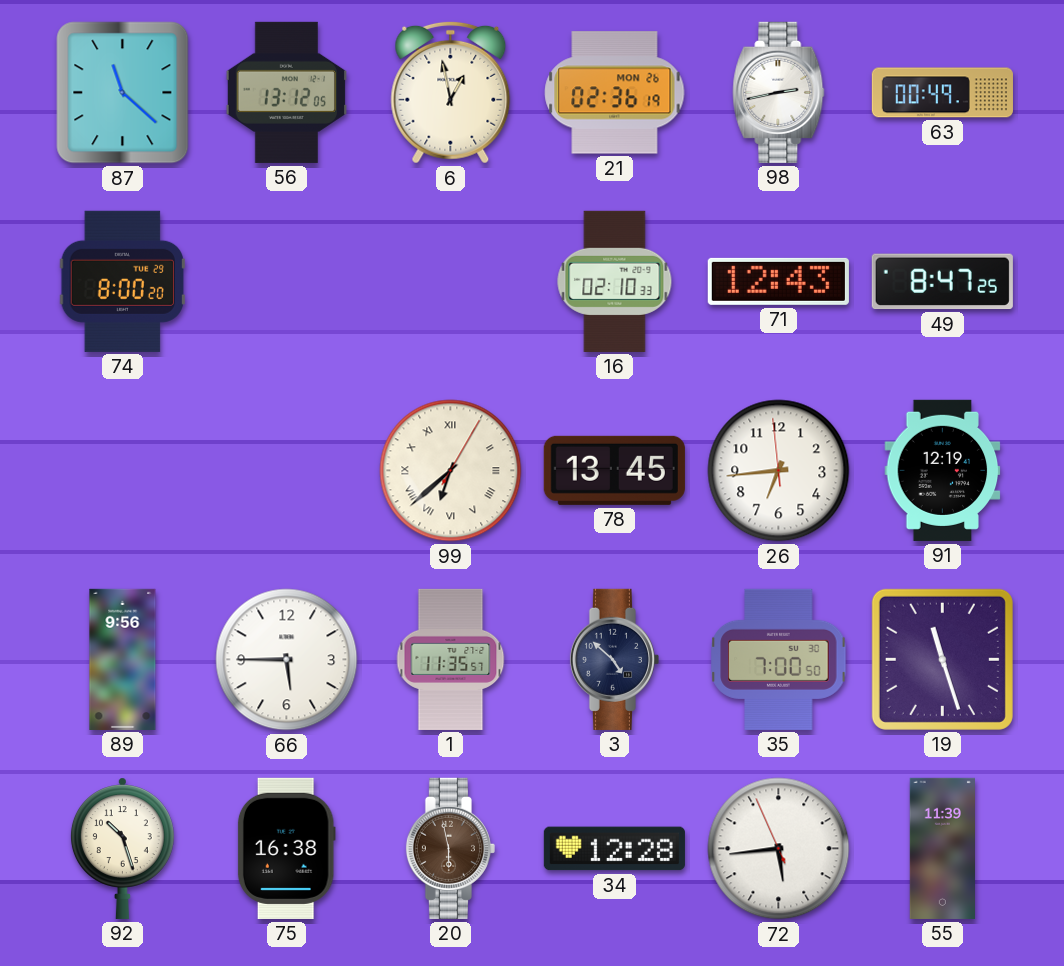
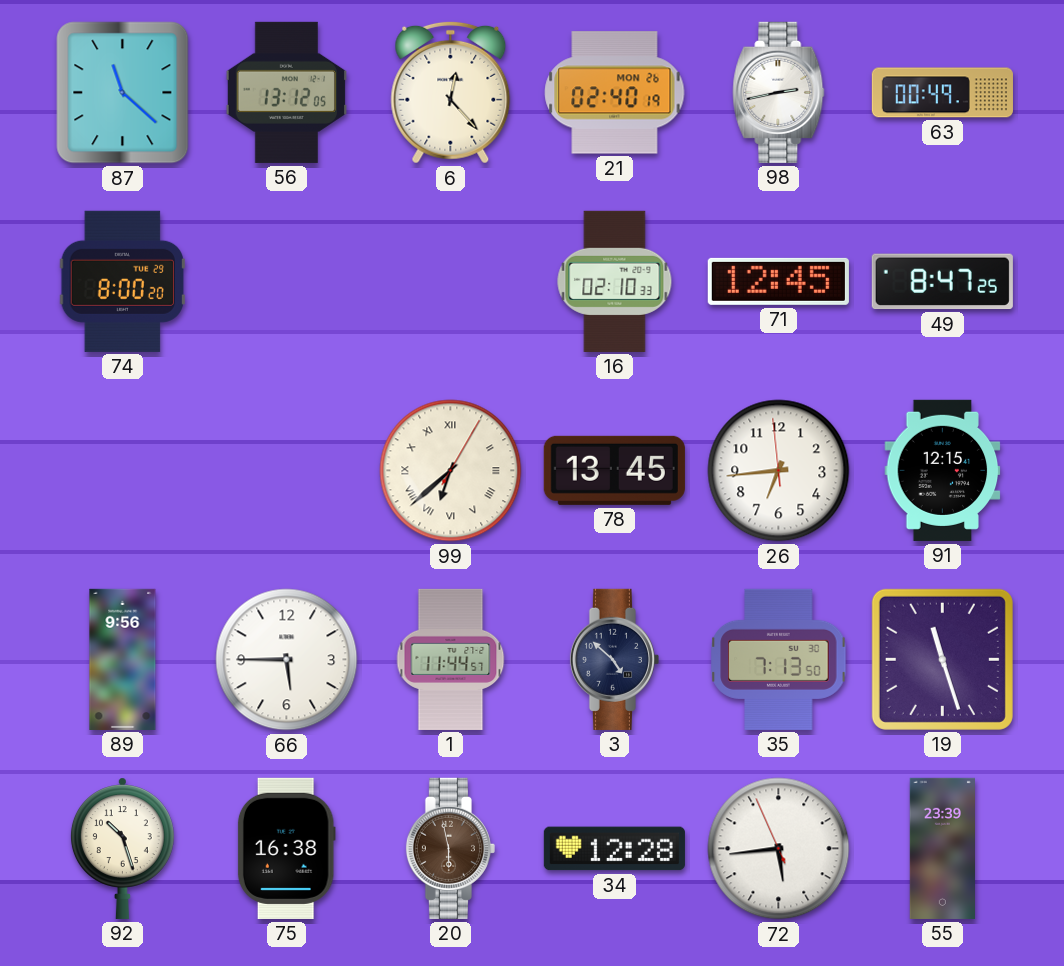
6: 12:58 -> 12:23
21: 02:36 -> 02:40
71: 12:43 -> 12:45
91: 12:19 -> 12:15
1: 11:35 -> 11:44
35: 7:00 -> 7:13
55: 11:39 -> 23:39
